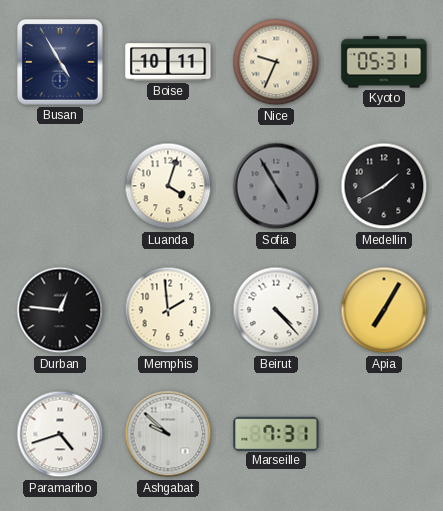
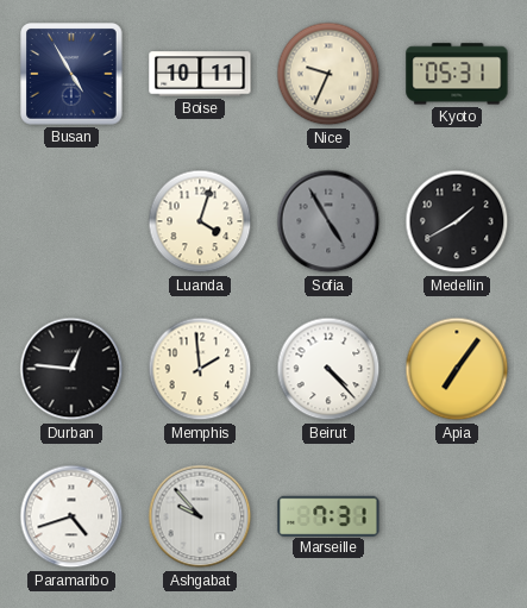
Apia: 7:05 -> 7:06
Ashgabat: 9:52 -> 9:53
